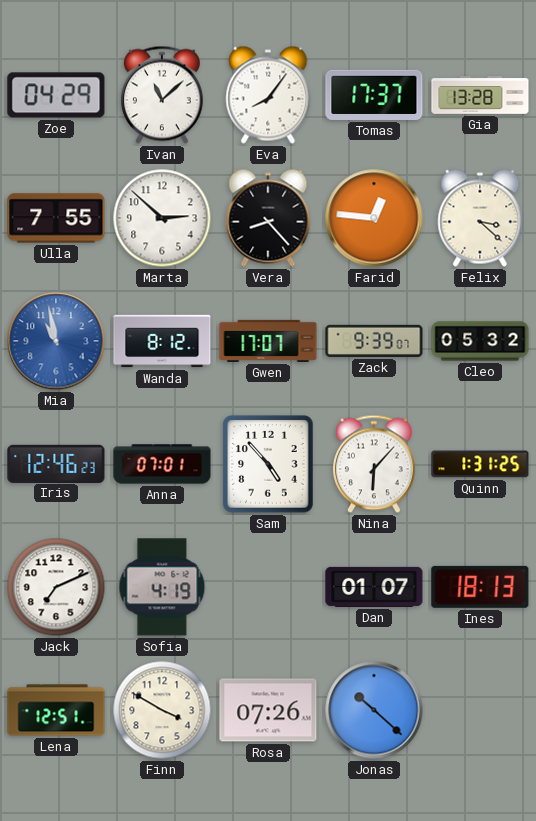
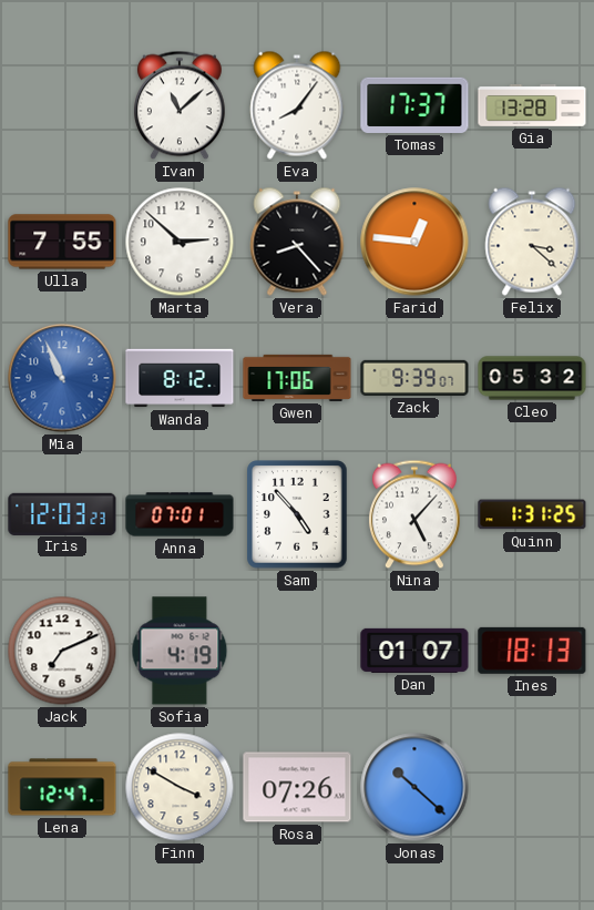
Zoe: 04:29 -> none
Mia: 10:58 -> 10:56
Gwen: 17:07 -> 17:06
Iris: 12:46 -> 12:03
Nina: 6:07 -> 5:07
Lena: 12:51 -> 12:47
